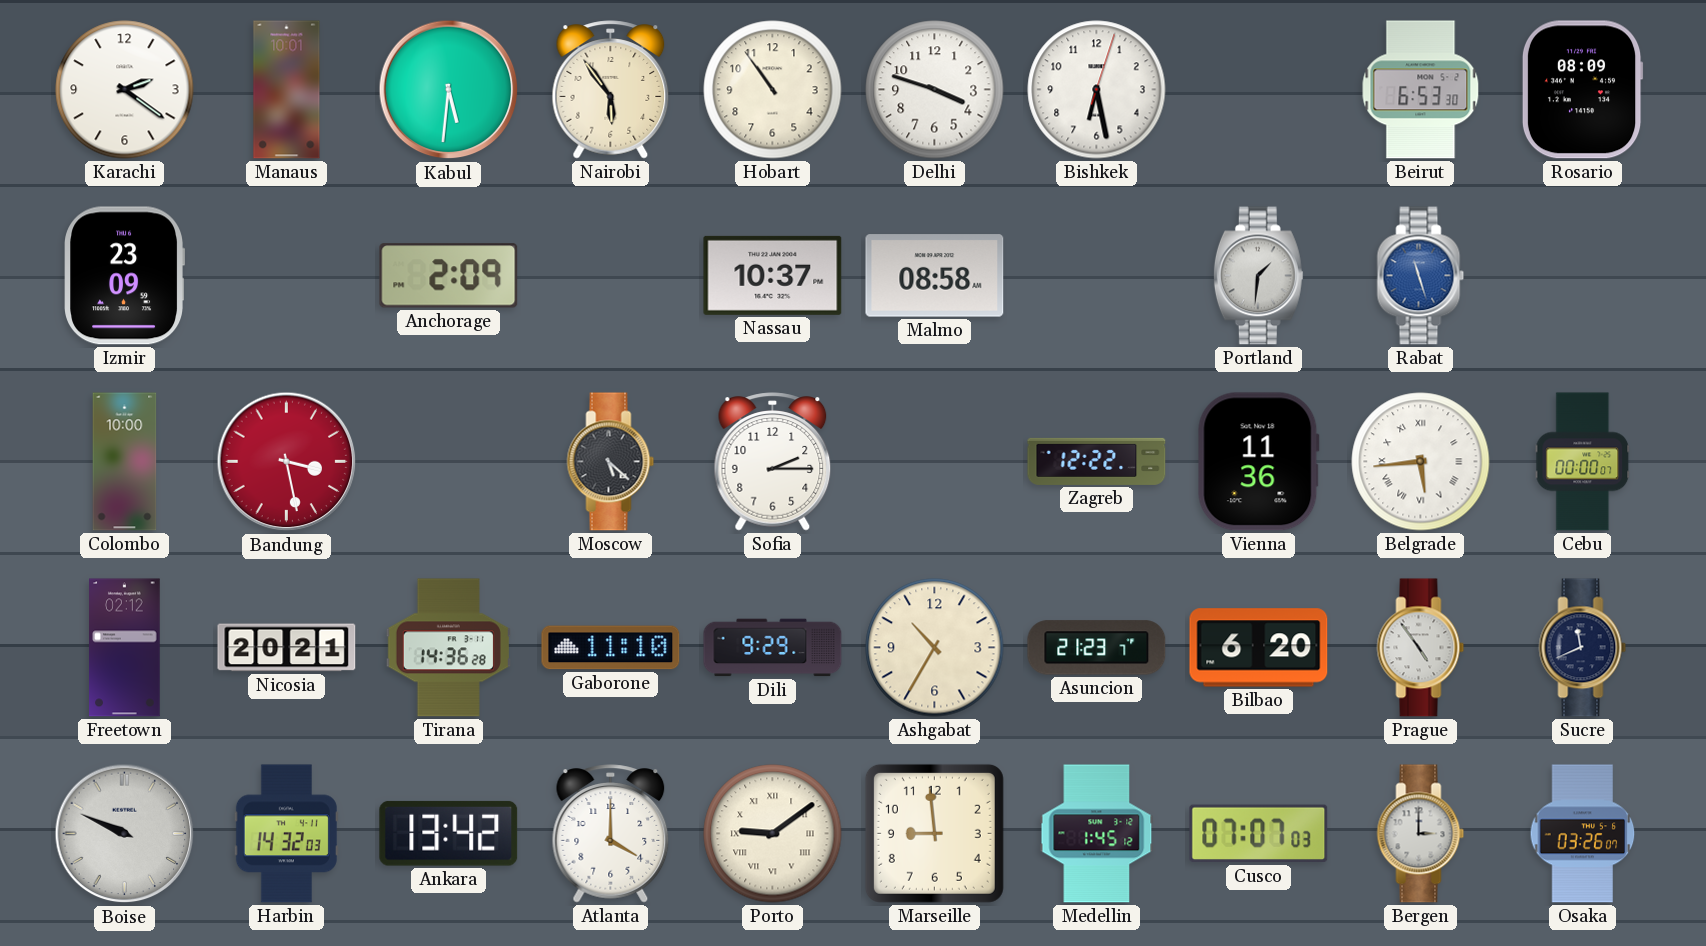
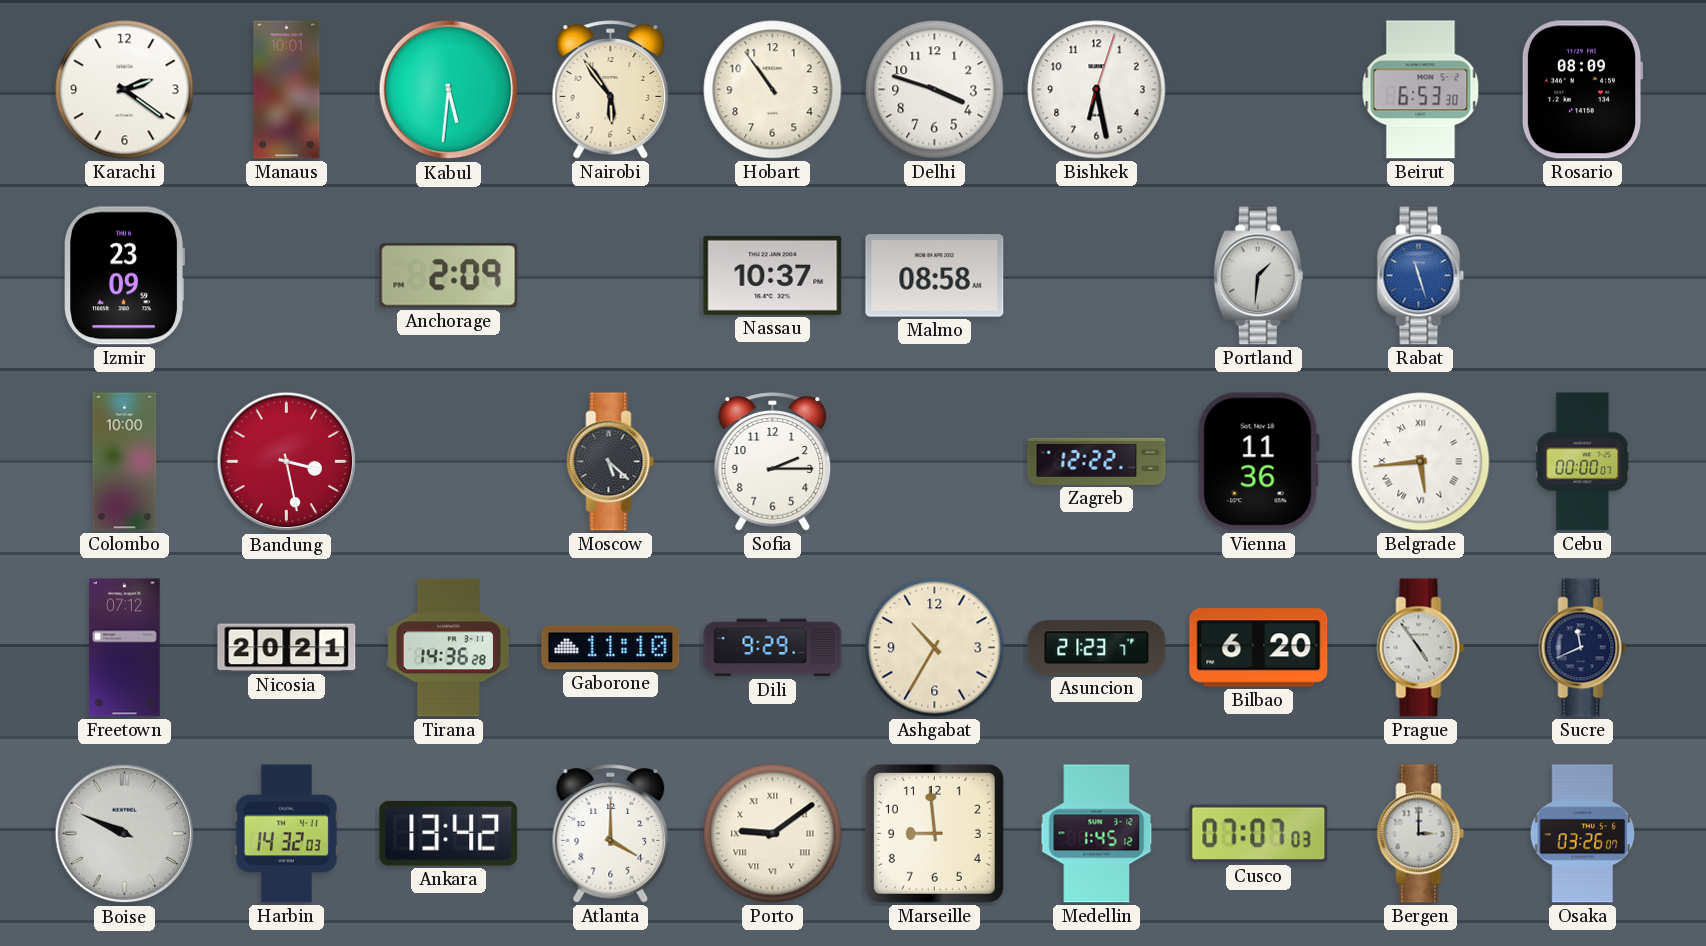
Freetown: 02:12 -> 07:12
